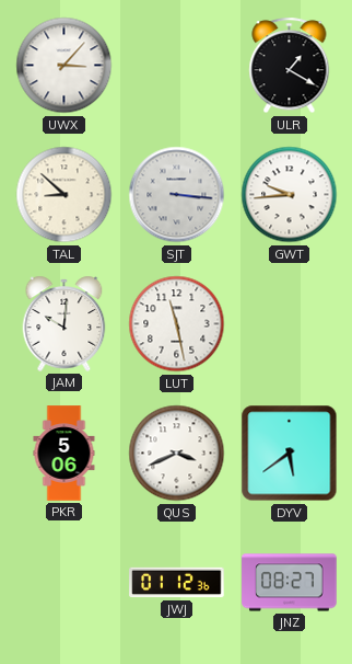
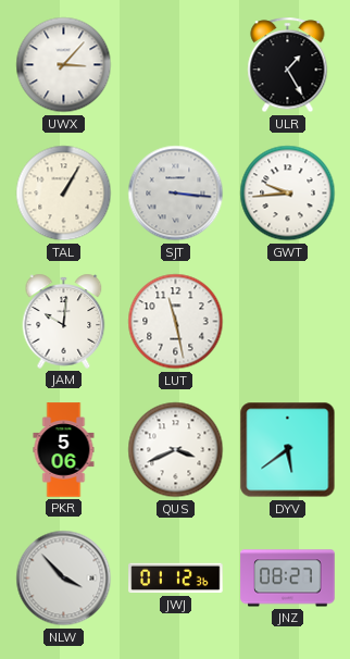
ULR: 1:20 -> 1:25
TAL: 8:52 -> 1:05
NLW: none -> 3:53
